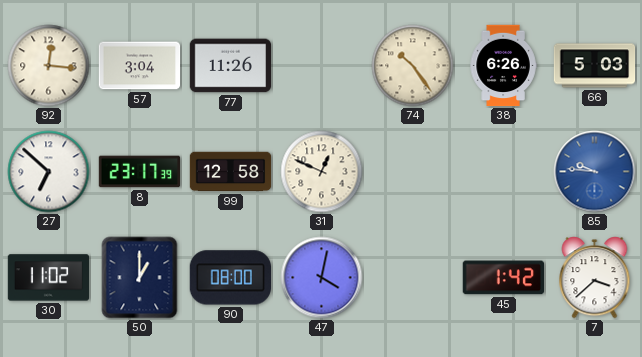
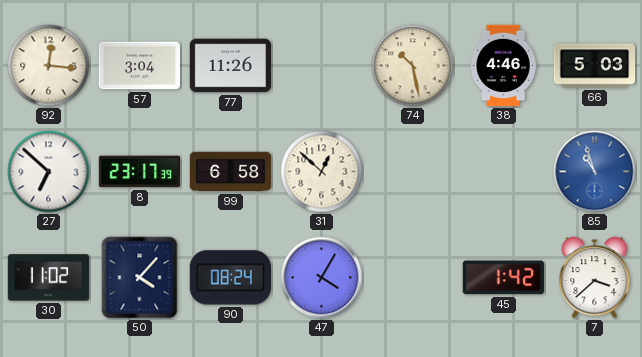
74: 10:24 -> 10:28
38: 6:26 -> 4:46
99: 12:58 -> 6:58
31: 12:49 -> 12:52
85: 9:46 -> 10:57
50: 1:00 -> 4:07
90: 08:00 -> 08:24
47: 4:02 -> 4:05
